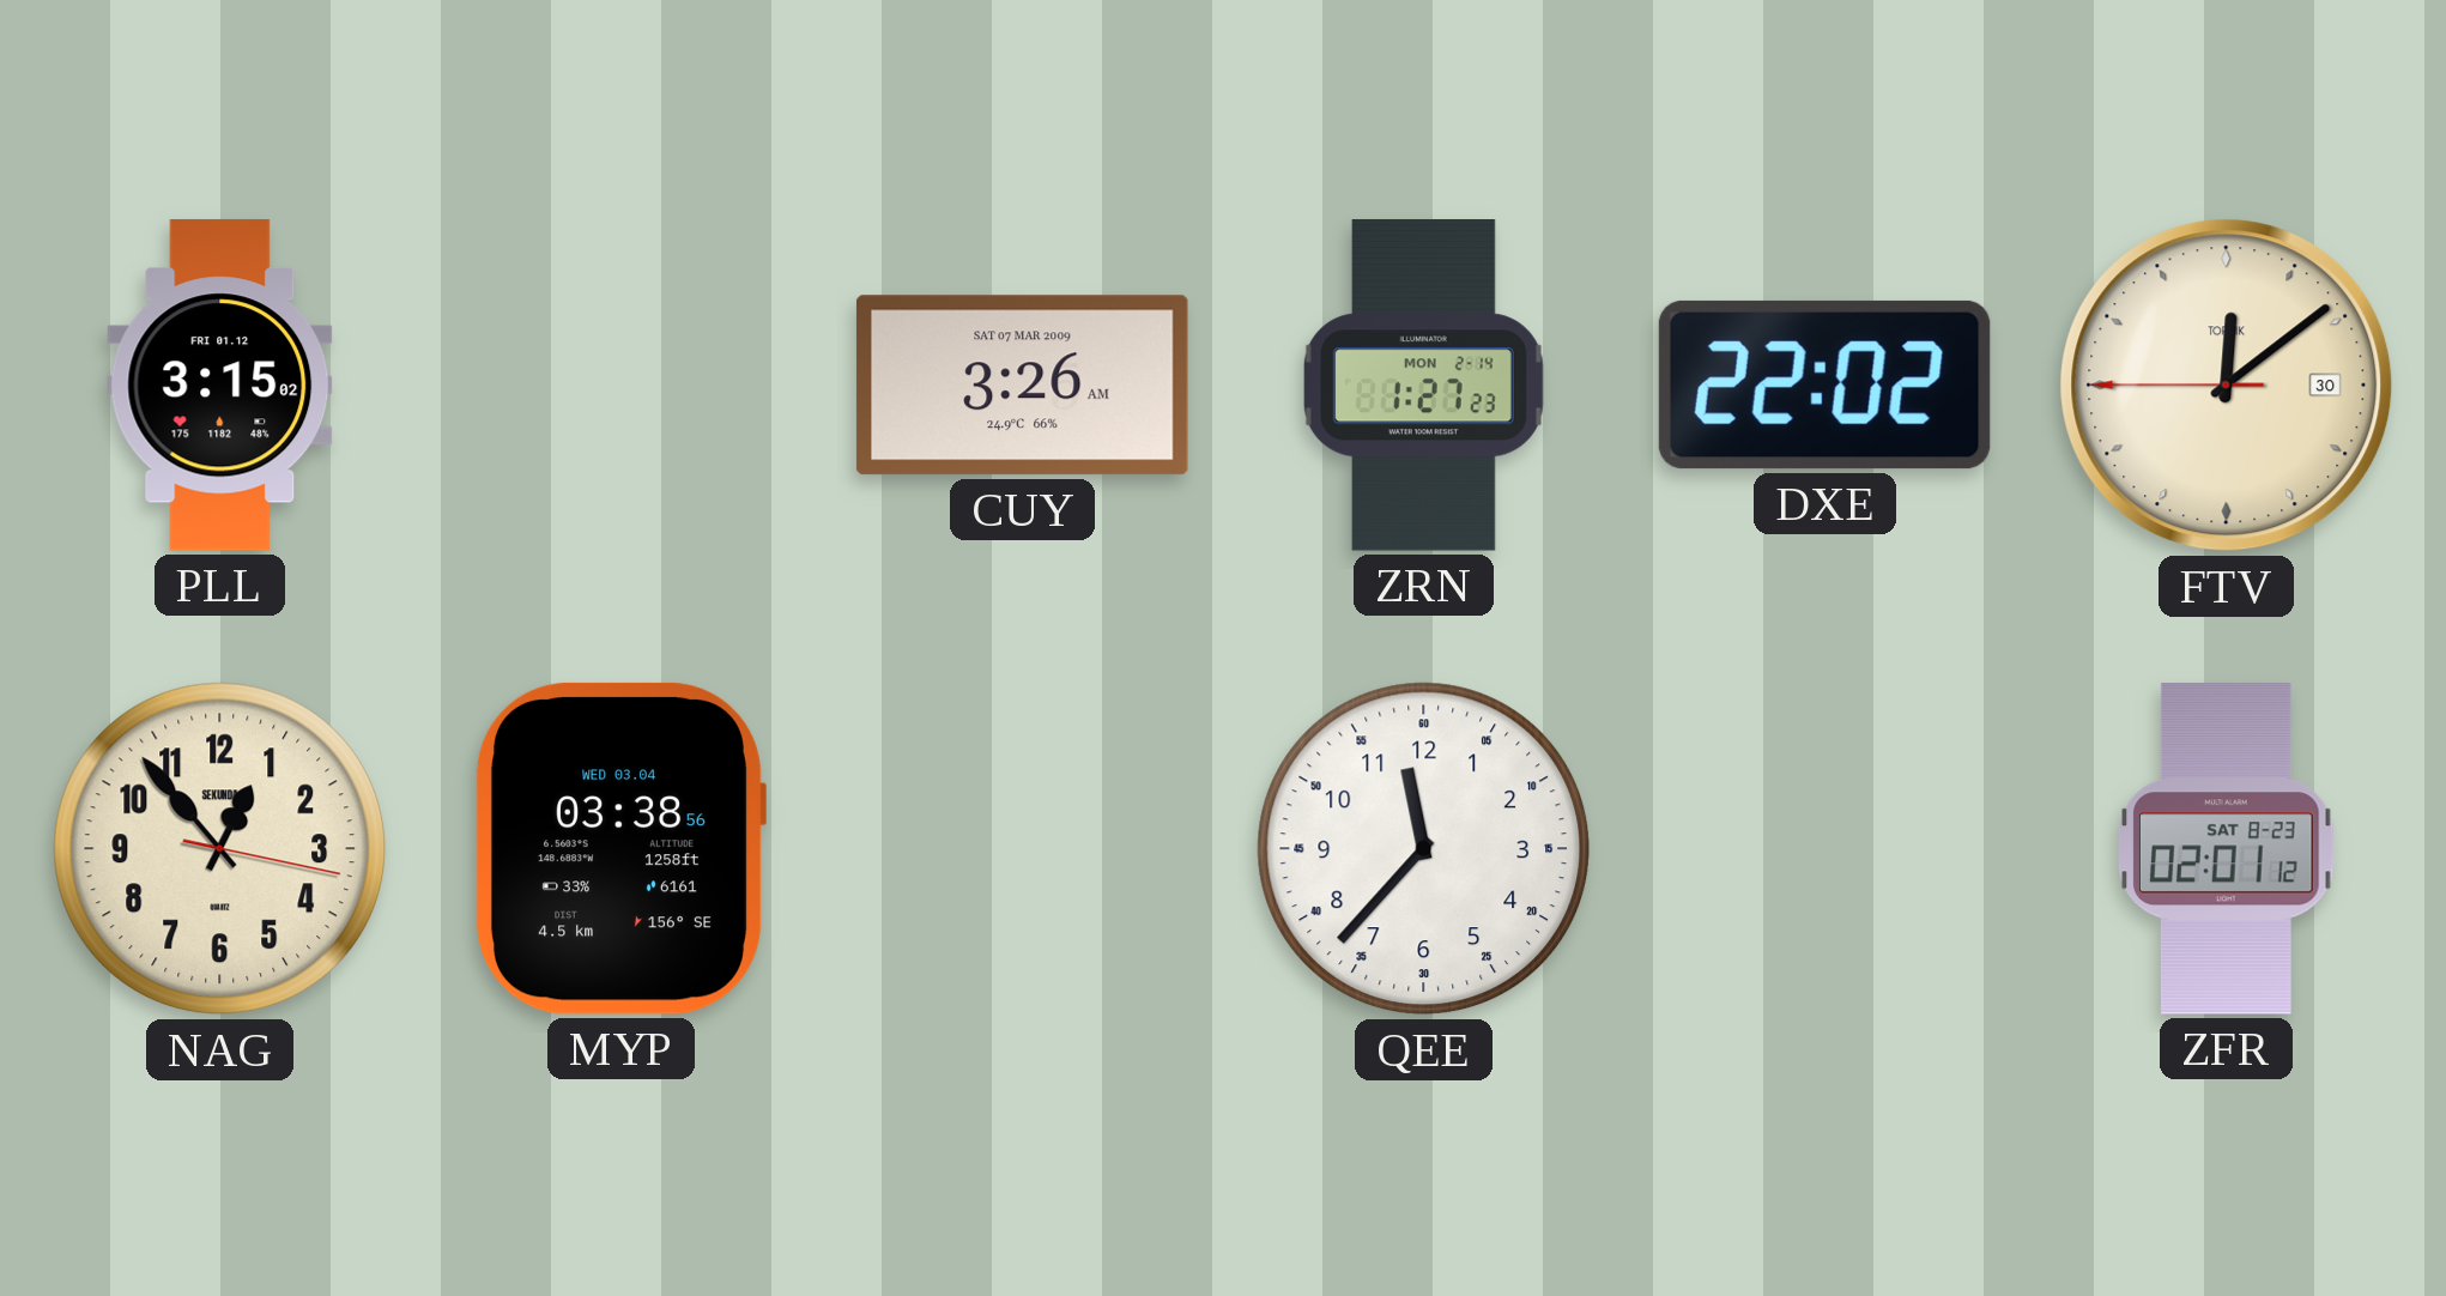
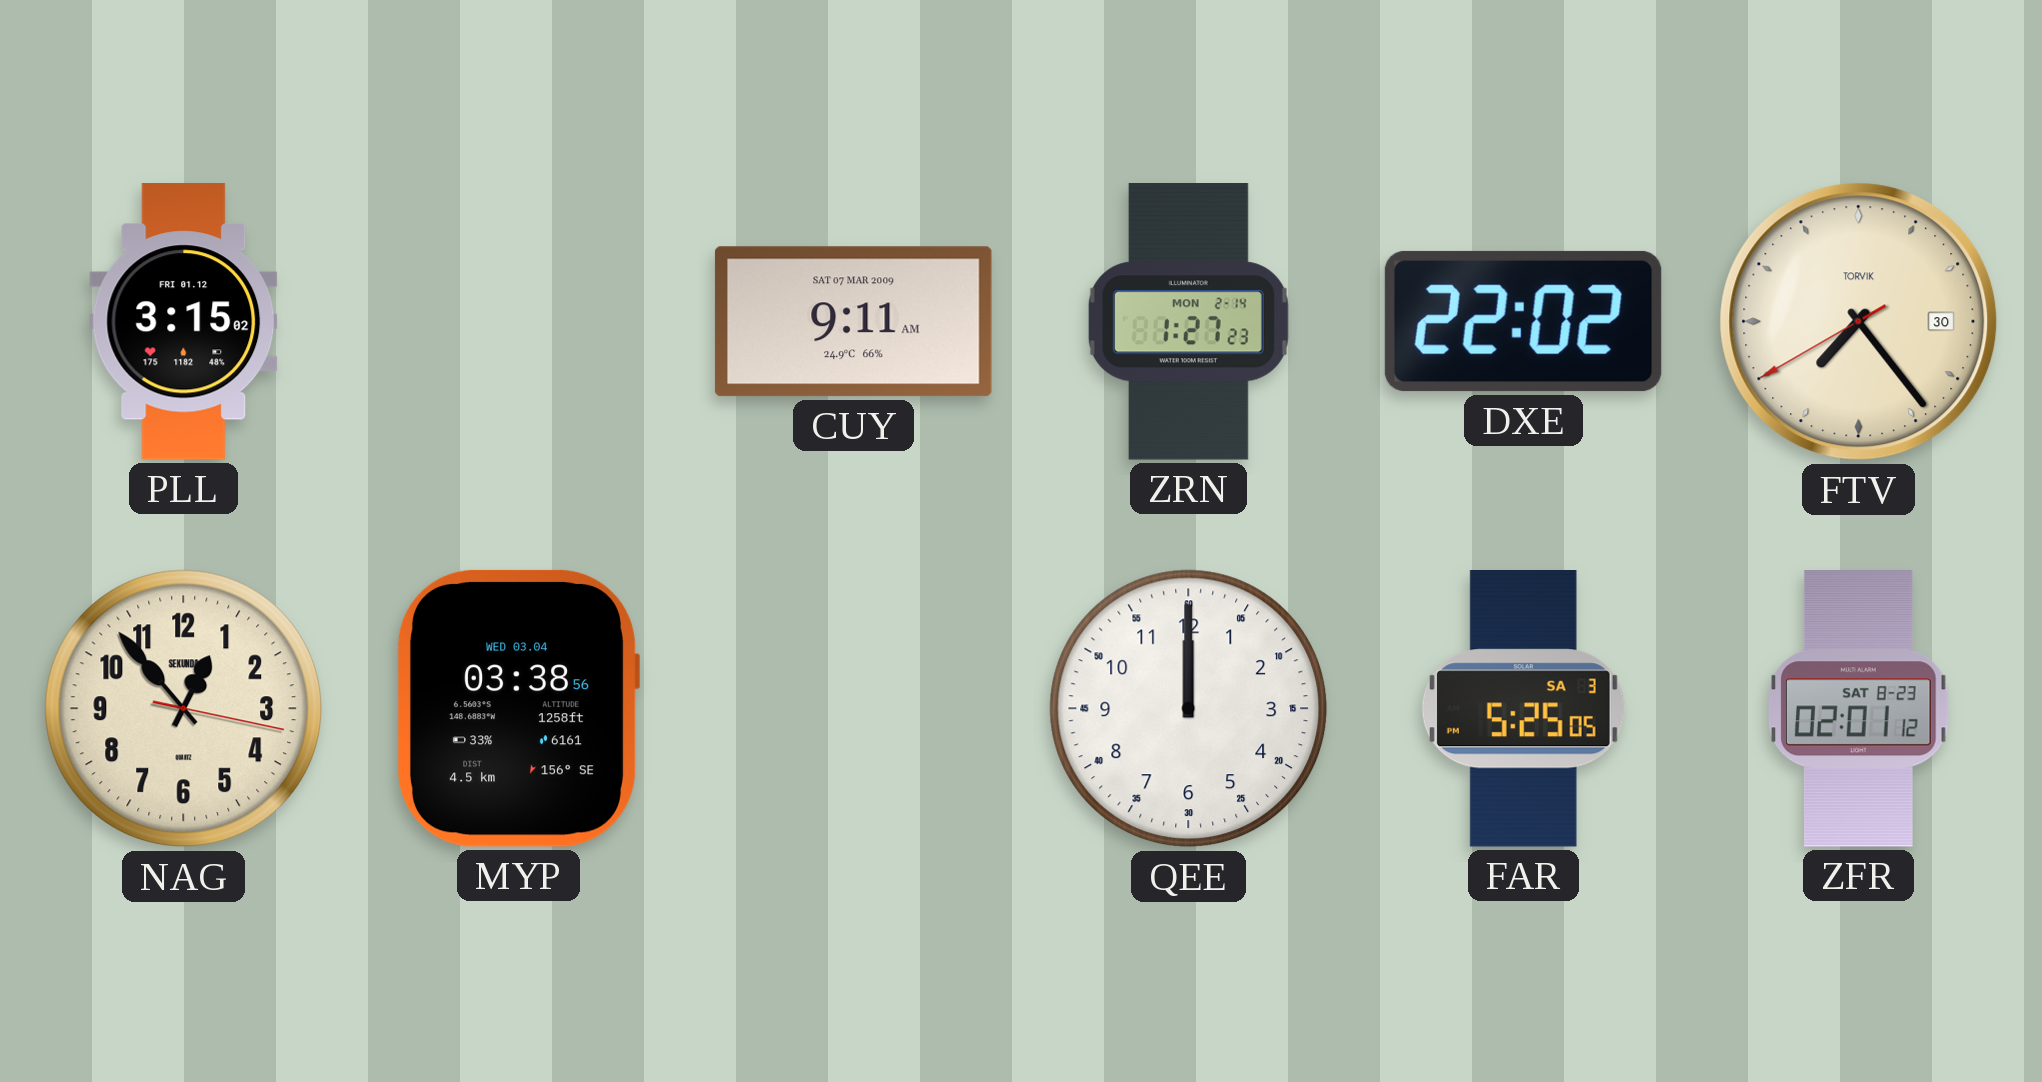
CUY: 3:26 -> 9:11
FTV: 12:08 -> 7:23
QEE: 11:37 -> 12:00
FAR: none -> 5:25
